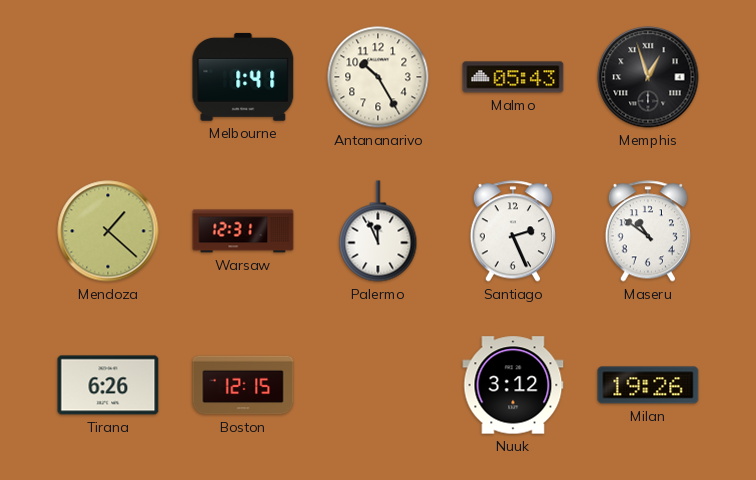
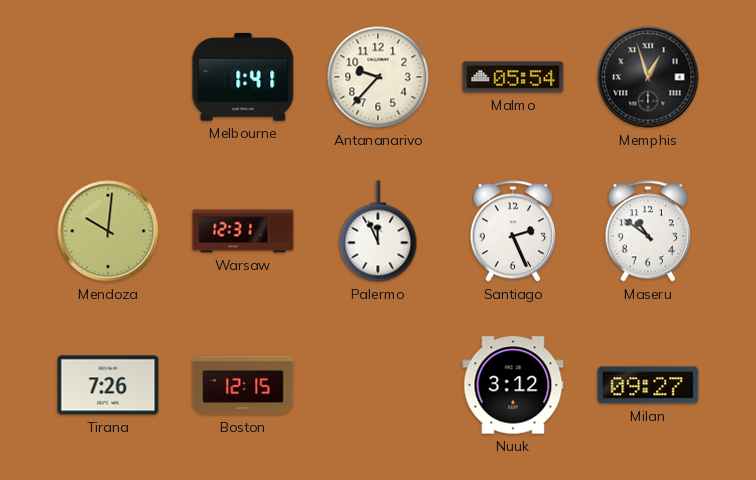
Antananarivo: 10:25 -> 9:37
Malmo: 05:43 -> 05:54
Mendoza: 1:22 -> 10:01
Tirana: 6:26 -> 7:26
Milan: 19:26 -> 09:27
